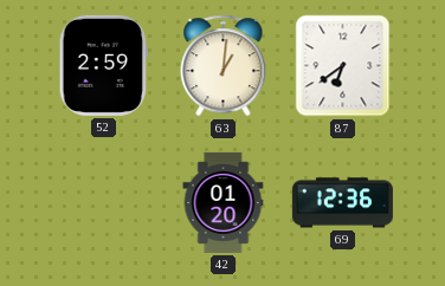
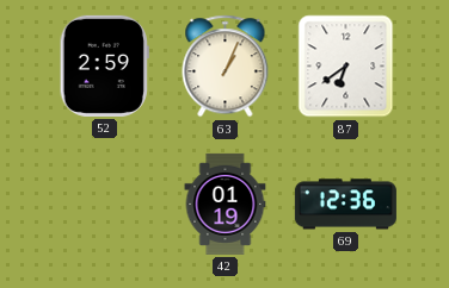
63: 1:01 -> 1:04
42: 01:20 -> 01:19
